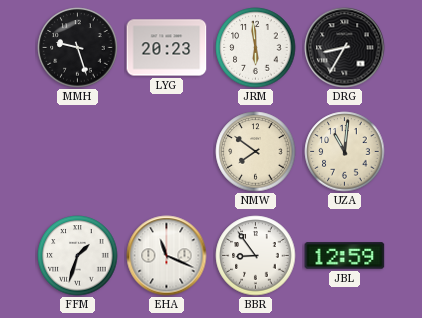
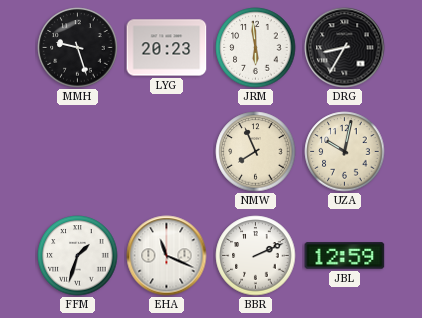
NMW: 7:51 -> 7:56
UZA: 11:01 -> 10:02
BBR: 8:54 -> 2:11
